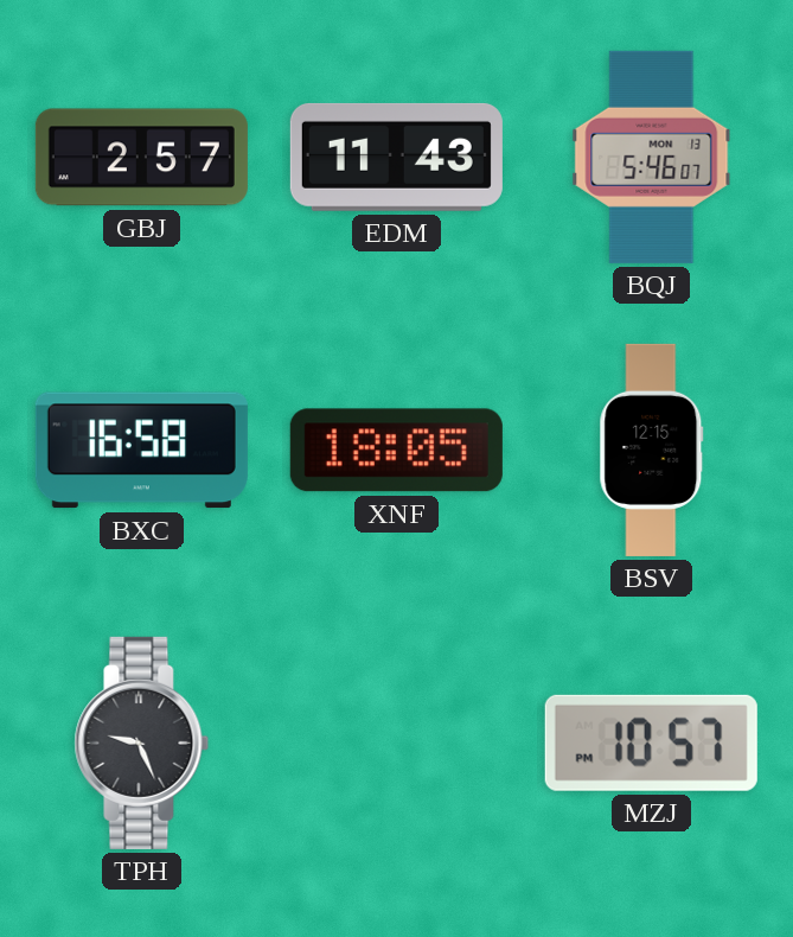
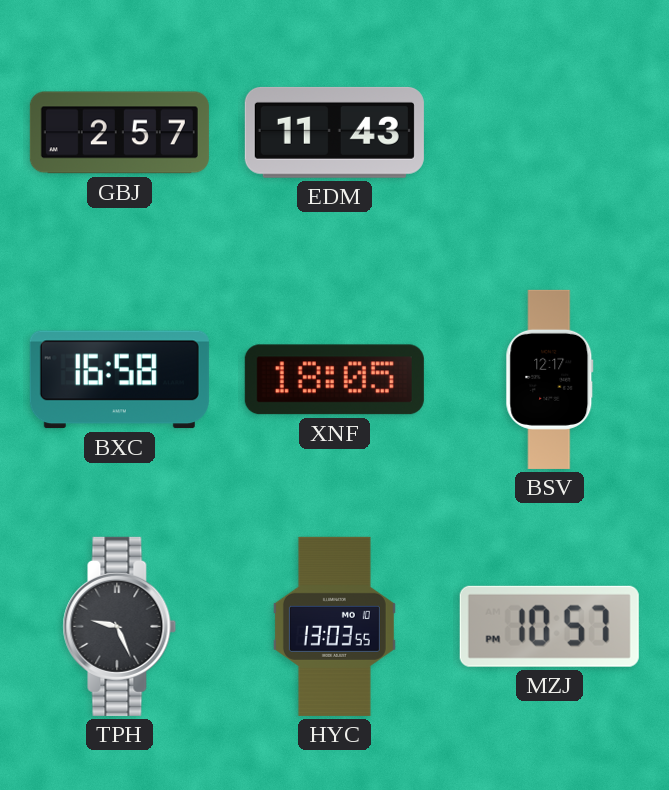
BQJ: 5:46 -> none
BSV: 12:15 -> 12:17
HYC: none -> 13:03
